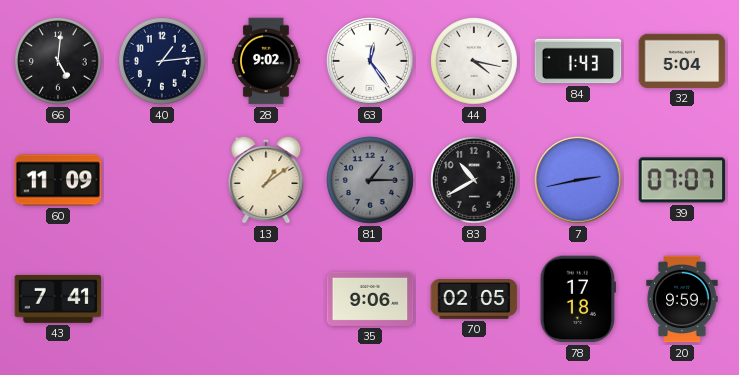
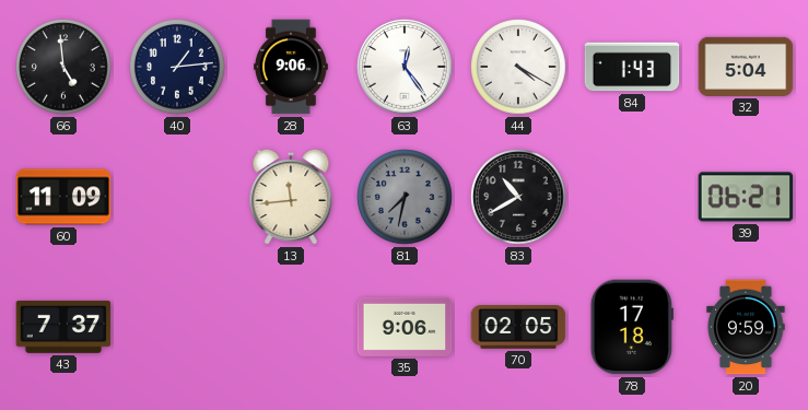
66: 5:01 -> 4:59
28: 9:02 -> 9:06
44: 4:17 -> 4:20
13: 1:09 -> 11:44
81: 1:15 -> 7:32
7: 2:43 -> none
39: 07:07 -> 06:21
43: 7:41 -> 7:37
